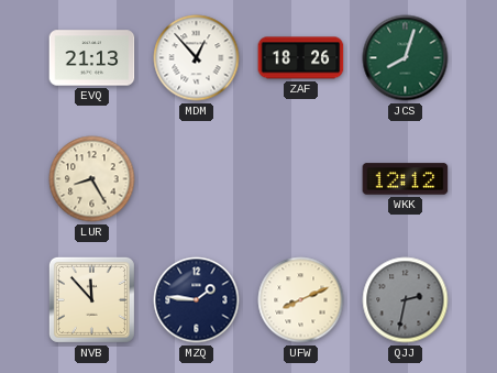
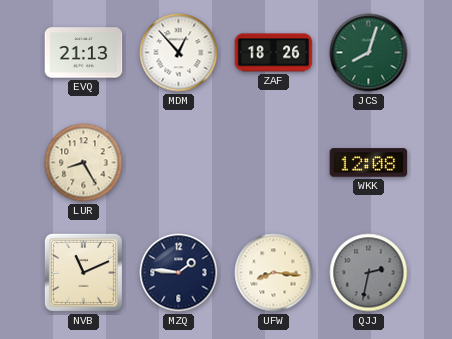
WKK: 12:12 -> 12:08
NVB: 11:53 -> 11:11
UFW: 8:11 -> 8:16
